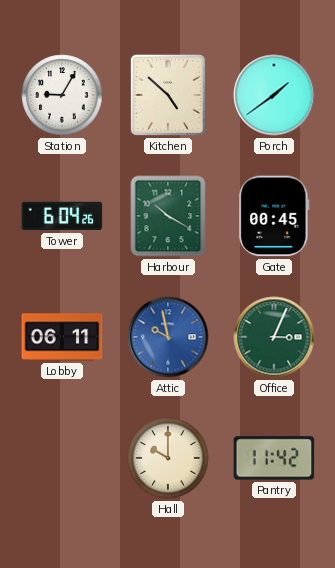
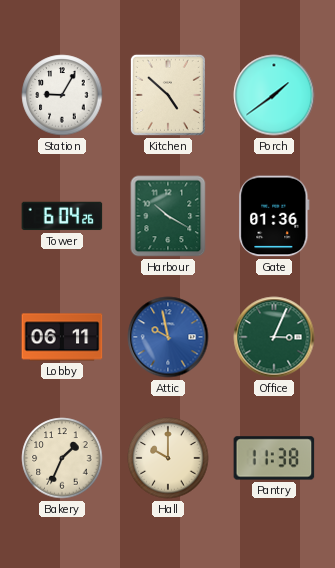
Gate: 00:45 -> 01:36
Bakery: none -> 1:34
Pantry: 11:42 -> 11:38
